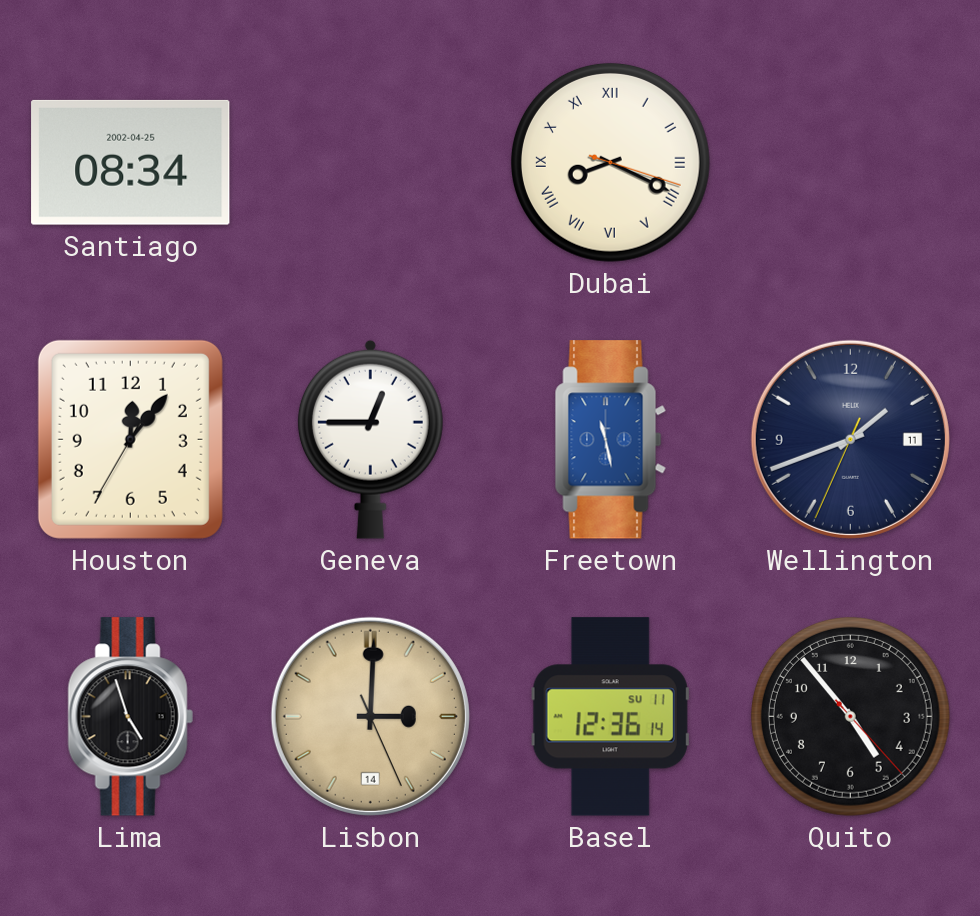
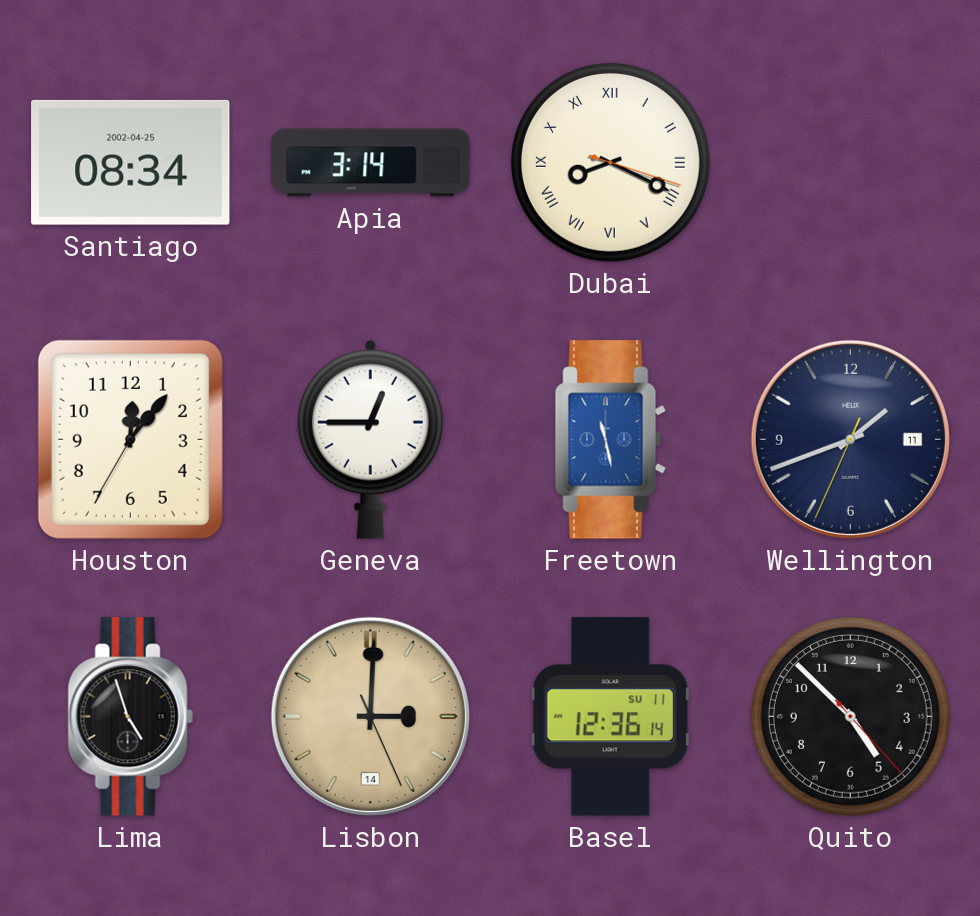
Apia: none -> 3:14
Quito: 4:53 -> 4:52
